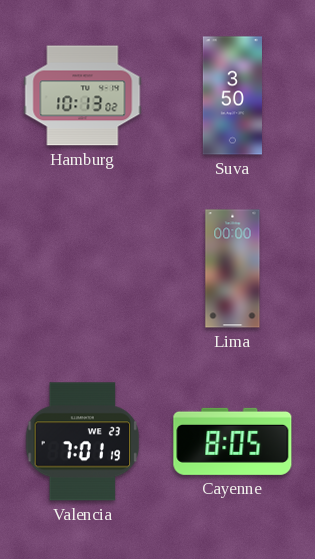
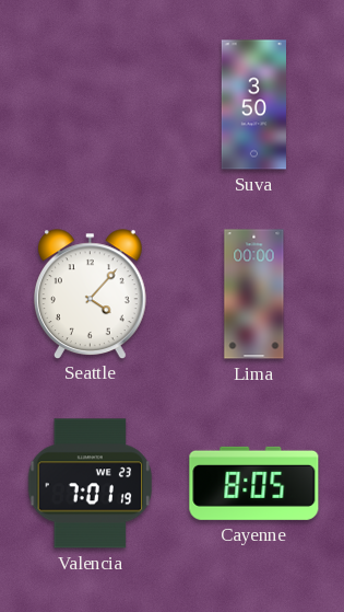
Hamburg: 10:13 -> none
Seattle: none -> 4:07
